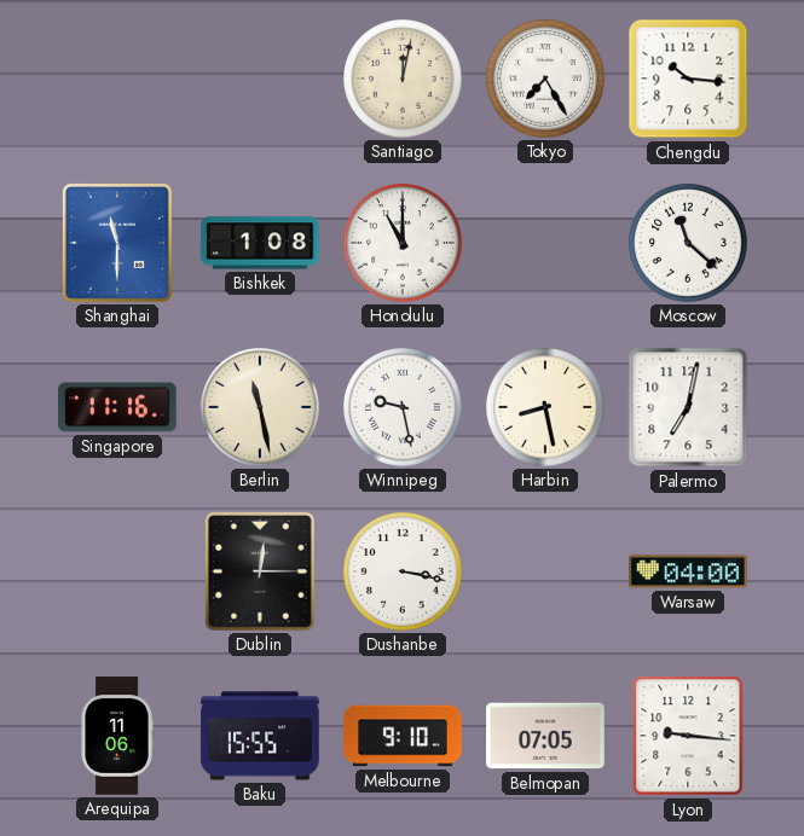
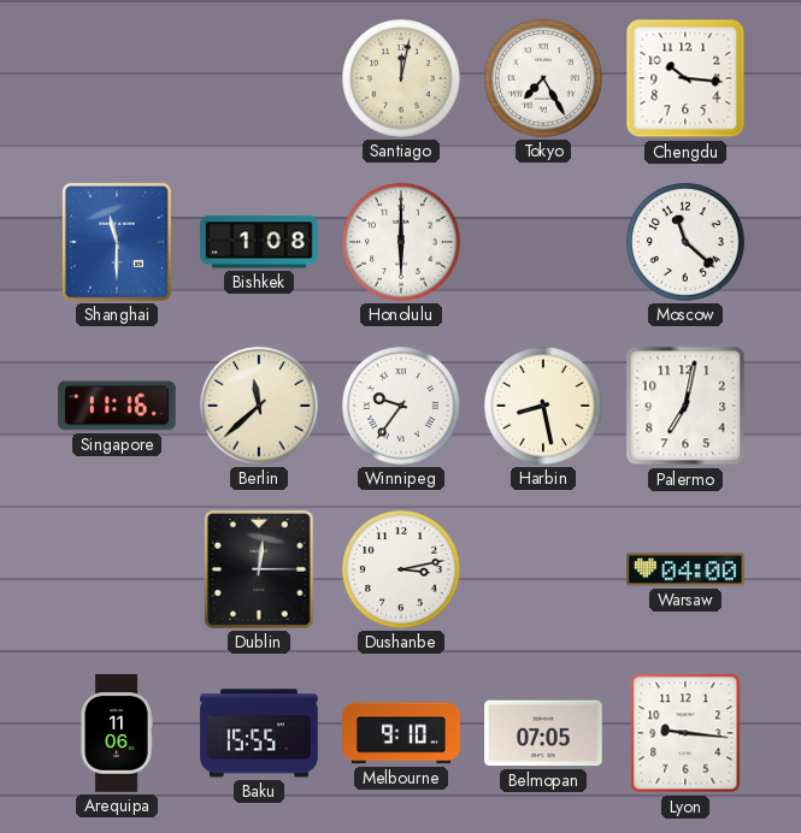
Honolulu: 11:00 -> 6:00
Berlin: 11:28 -> 11:38
Winnipeg: 9:28 -> 9:36
Dushanbe: 3:17 -> 3:13
